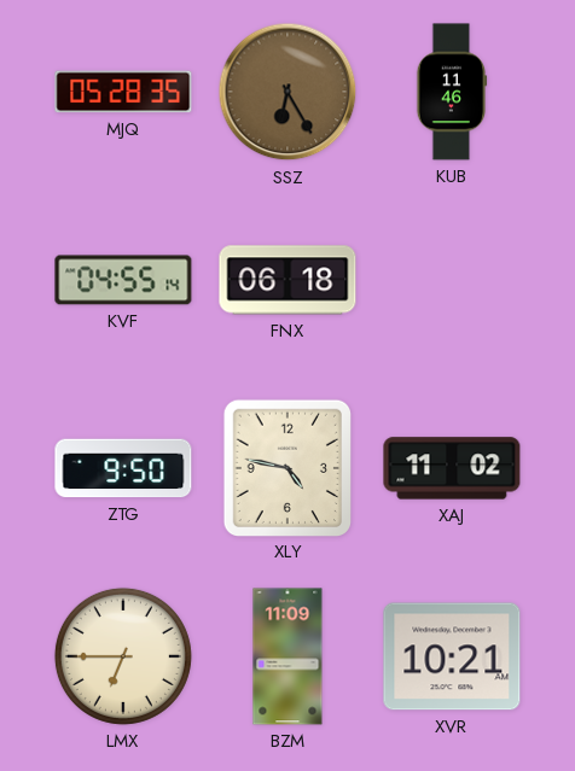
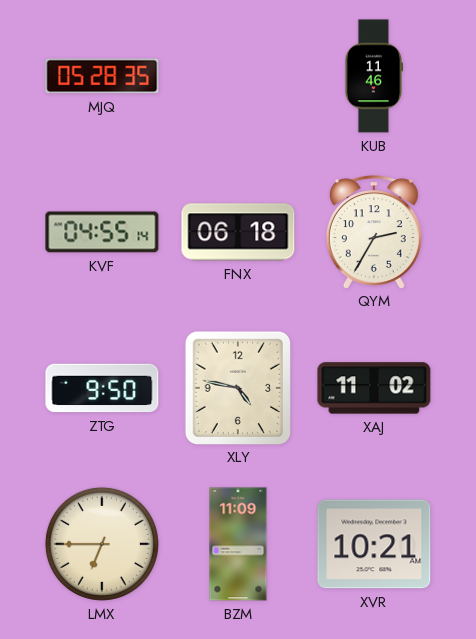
SSZ: 6:25 -> none
QYM: none -> 2:35
